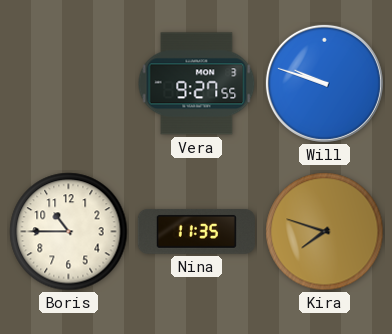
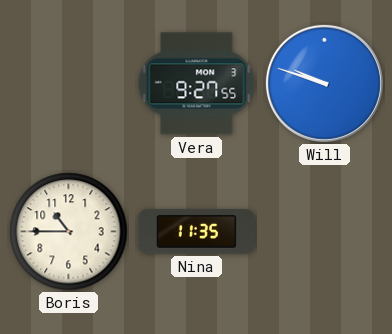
Kira: 7:48 -> none
